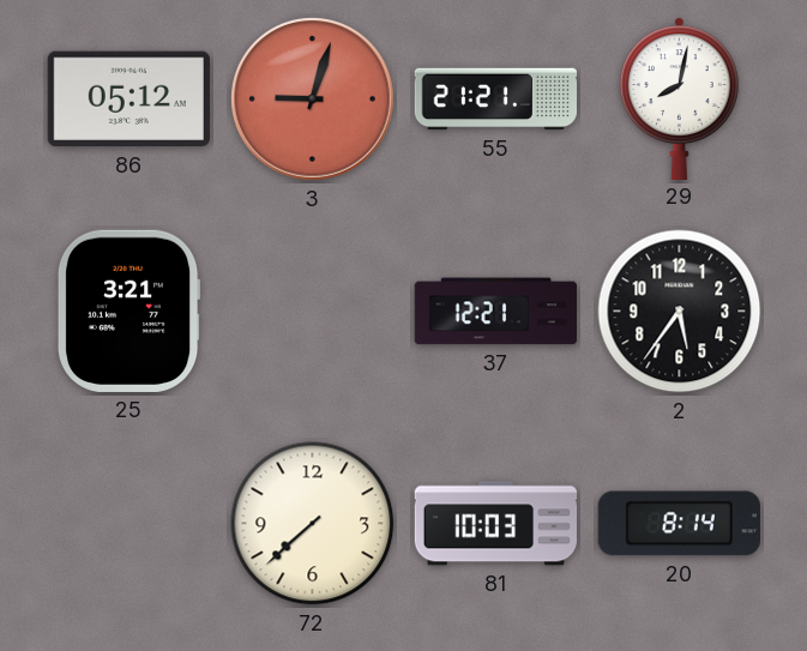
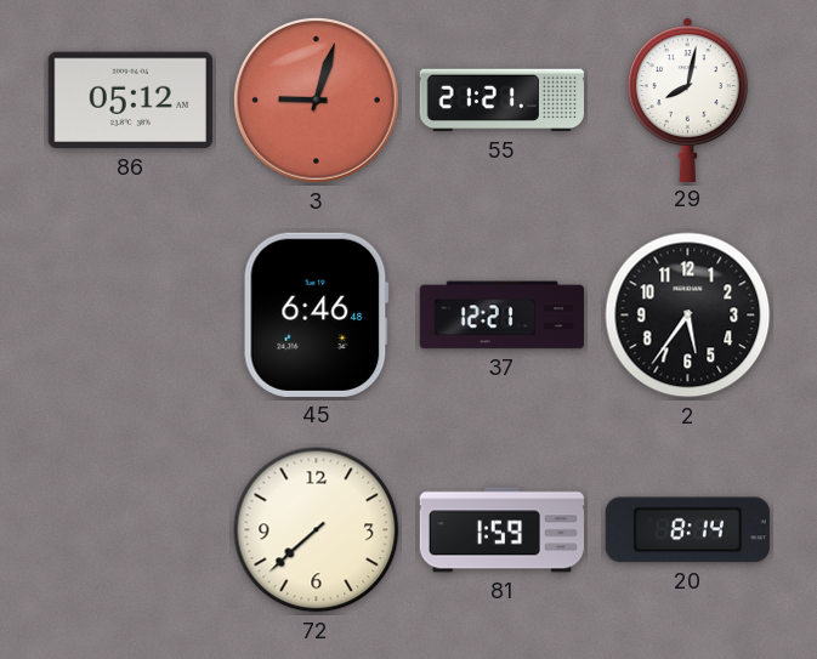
25: 3:21 -> none
45: none -> 6:46
81: 10:03 -> 1:59
